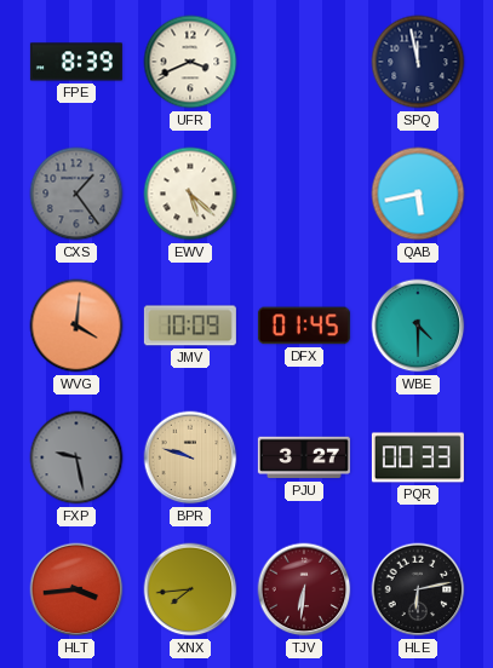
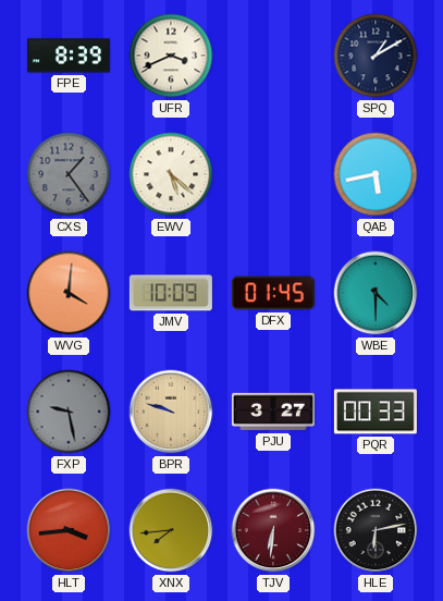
SPQ: 11:58 -> 1:10
